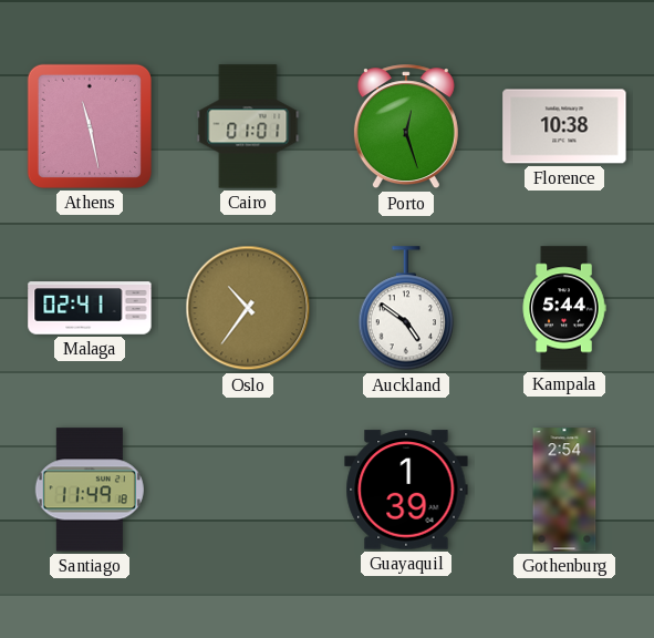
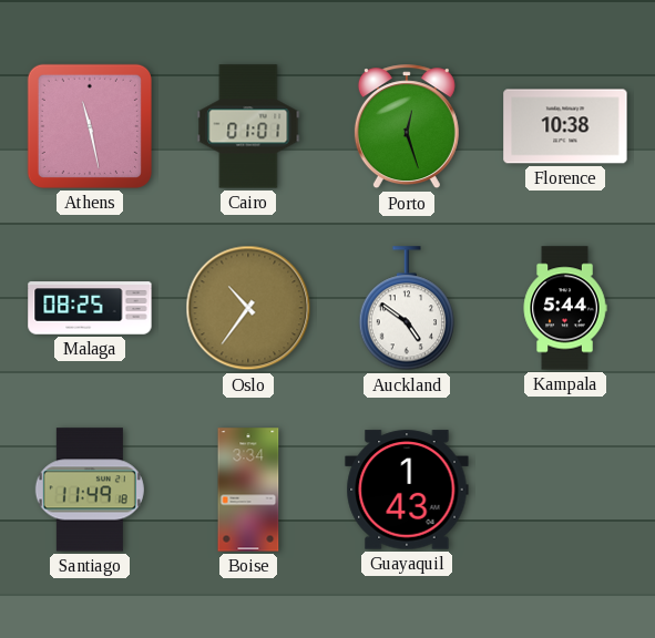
Malaga: 02:41 -> 08:25
Boise: none -> 3:34
Guayaquil: 1:39 -> 1:43
Gothenburg: 2:54 -> none
